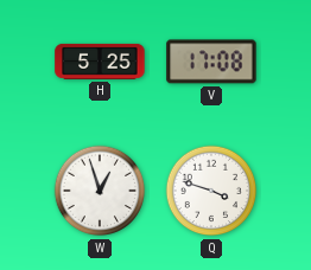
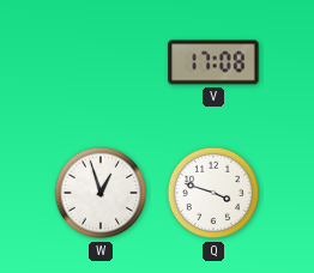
H: 5:25 -> none
